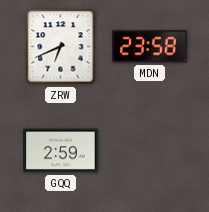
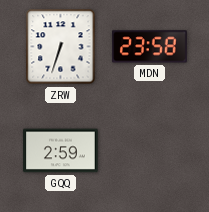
ZRW: 6:41 -> 6:33
